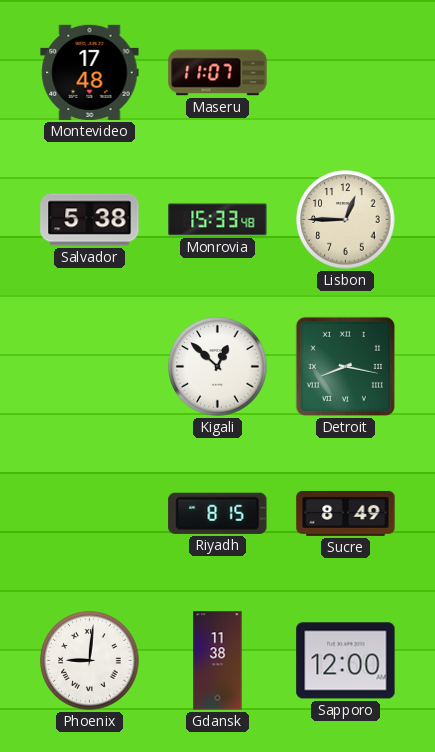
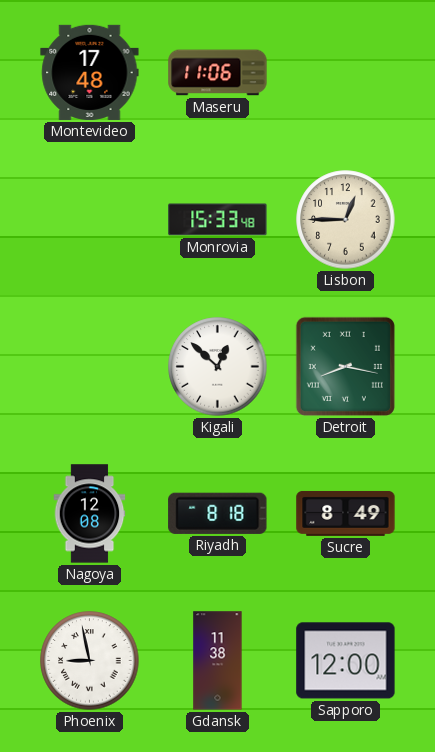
Maseru: 11:07 -> 11:06
Salvador: 5:38 -> none
Nagoya: none -> 12:08
Riyadh: 8:15 -> 8:18
Phoenix: 9:01 -> 8:58
